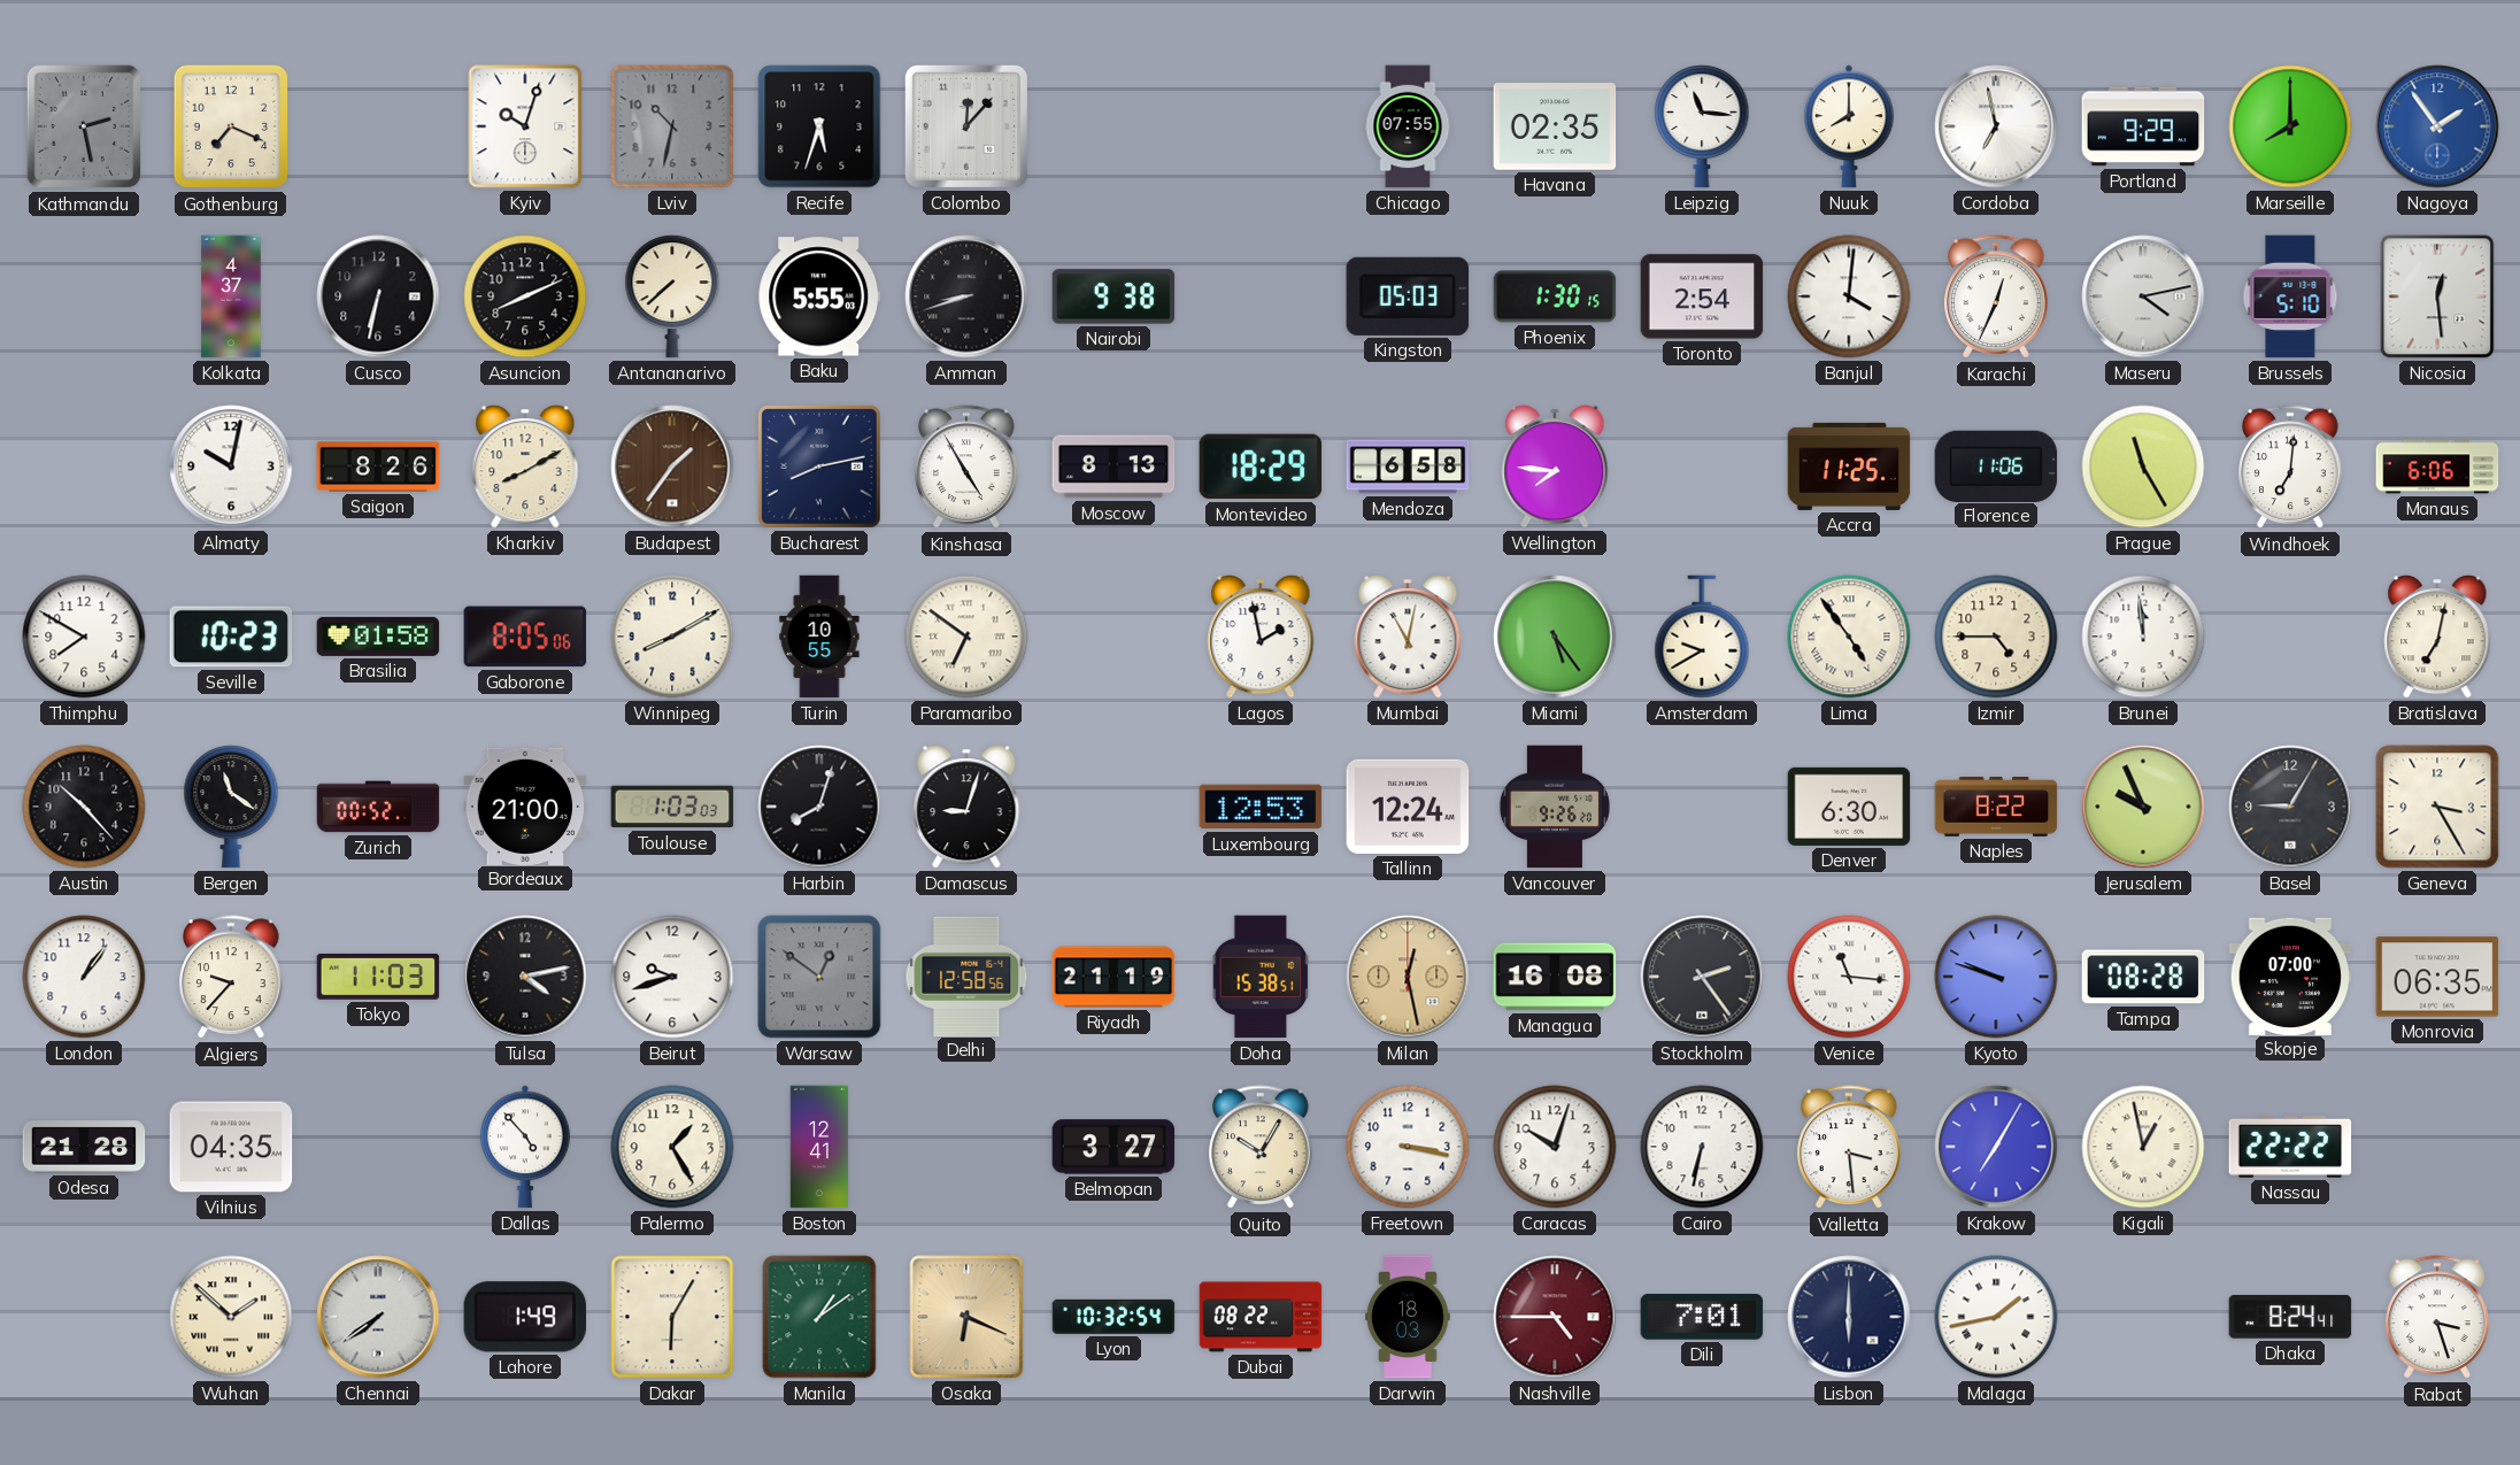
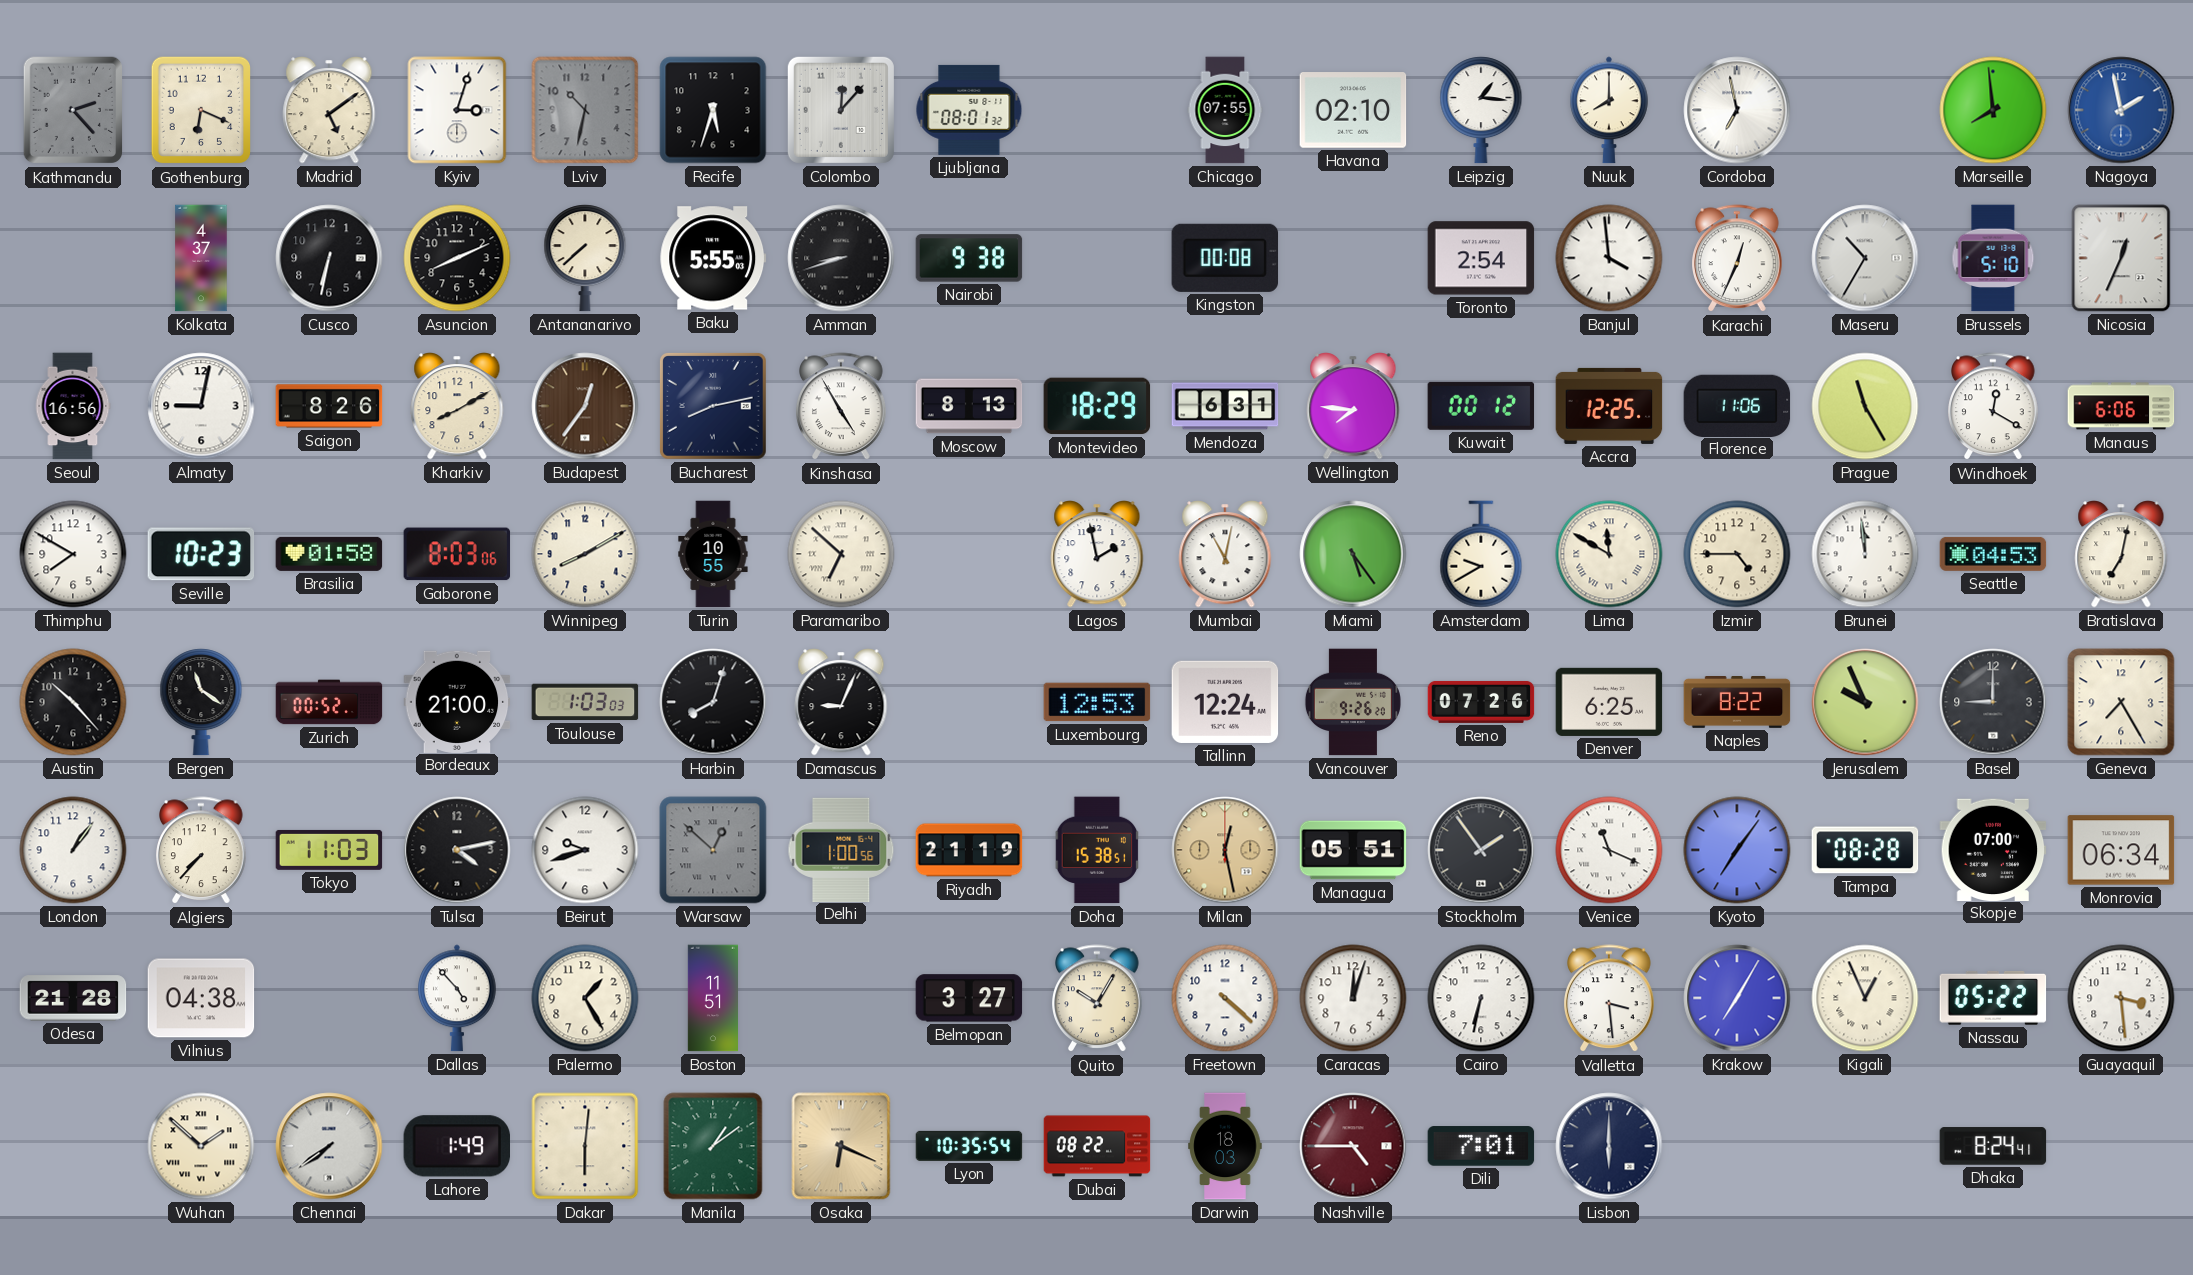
Kathmandu: 2:28 -> 2:23
Gothenburg: 7:19 -> 6:19
Madrid: none -> 5:09
Kyiv: 10:03 -> 3:03
Ljubljana: none -> 08:01
Havana: 02:35 -> 02:10
Leipzig: 11:16 -> 1:16
Portland: 9:29 -> none
Marseille: 8:00 -> 7:59
Nagoya: 1:54 -> 1:58
Kingston: 05:03 -> 00:08
Phoenix: 1:30 -> none
Banjul: 4:01 -> 3:59
Maseru: 4:13 -> 10:35
Nicosia: 12:29 -> 12:34
Seoul: none -> 16:56
Almaty: 10:02 -> 9:02
Budapest: 1:36 -> 12:36
Mendoza: 6:58 -> 6:31
Kuwait: none -> 00:12
Accra: 11:25 -> 12:25
Windhoek: 7:01 -> 12:20
Gaborone: 8:05 -> 8:03
Paramaribo: 6:51 -> 6:52
Lima: 4:54 -> 11:50
Seattle: none -> 04:53
Damascus: 9:03 -> 9:04
Reno: none -> 07:26
Denver: 6:30 -> 6:25
Basel: 9:05 -> 9:00
Geneva: 3:25 -> 7:25
Algiers: 9:37 -> 7:37
Warsaw: 12:51 -> 12:52
Delhi: 12:58 -> 1:00
Managua: 16:08 -> 05:51
Stockholm: 2:24 -> 1:54
Venice: 11:16 -> 11:19
Kyoto: 9:48 -> 7:06
Monrovia: 06:35 -> 06:34
Vilnius: 04:35 -> 04:38
Boston: 12:41 -> 11:51
Freetown: 3:17 -> 4:22
Caracas: 10:03 -> 12:03
Kigali: 12:58 -> 12:56
Nassau: 22:22 -> 05:22
Guayaquil: none -> 3:29
Dakar: 6:05 -> 6:01
Lyon: 10:32 -> 10:35
Malaga: 1:43 -> none
Rabat: 3:27 -> none
